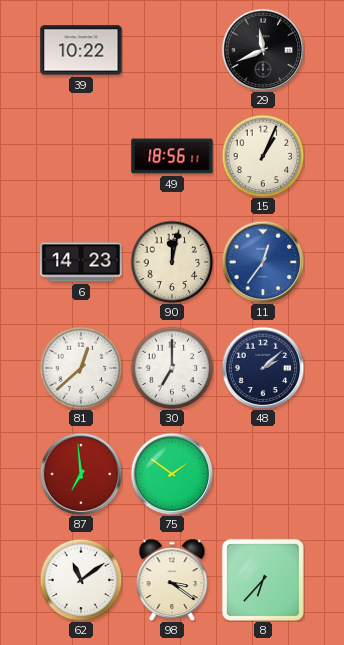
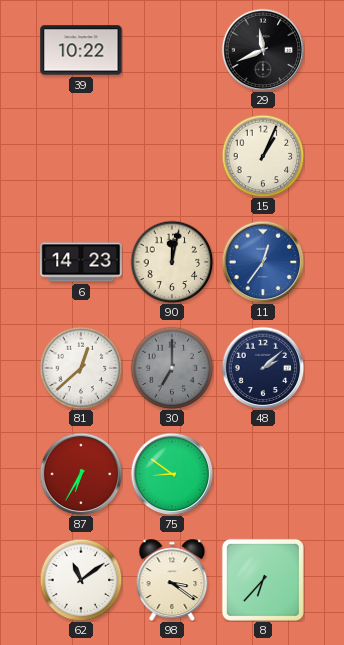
49: 18:56 -> none
30 dial: white -> grey
87: 6:59 -> 6:35
75: 1:51 -> 8:51
